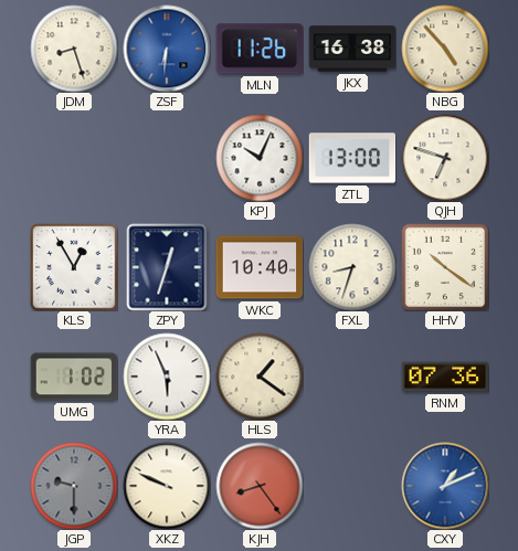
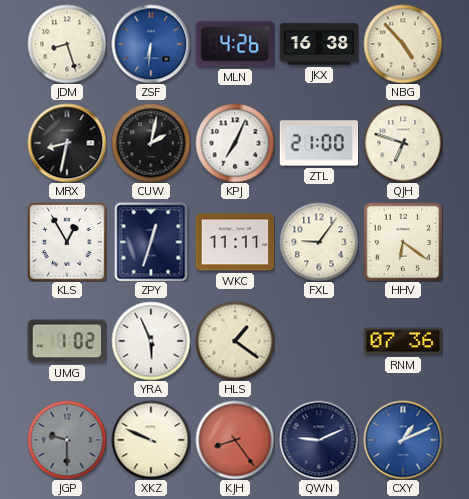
MLN: 11:26 -> 4:26
MRX: none -> 8:32
CUW: none -> 2:02
KPJ: 10:04 -> 7:04
ZTL: 13:00 -> 21:00
WKC: 10:40 -> 11:11
FXL: 8:33 -> 9:06
HHV: 10:21 -> 6:21
QWN: none -> 9:11
